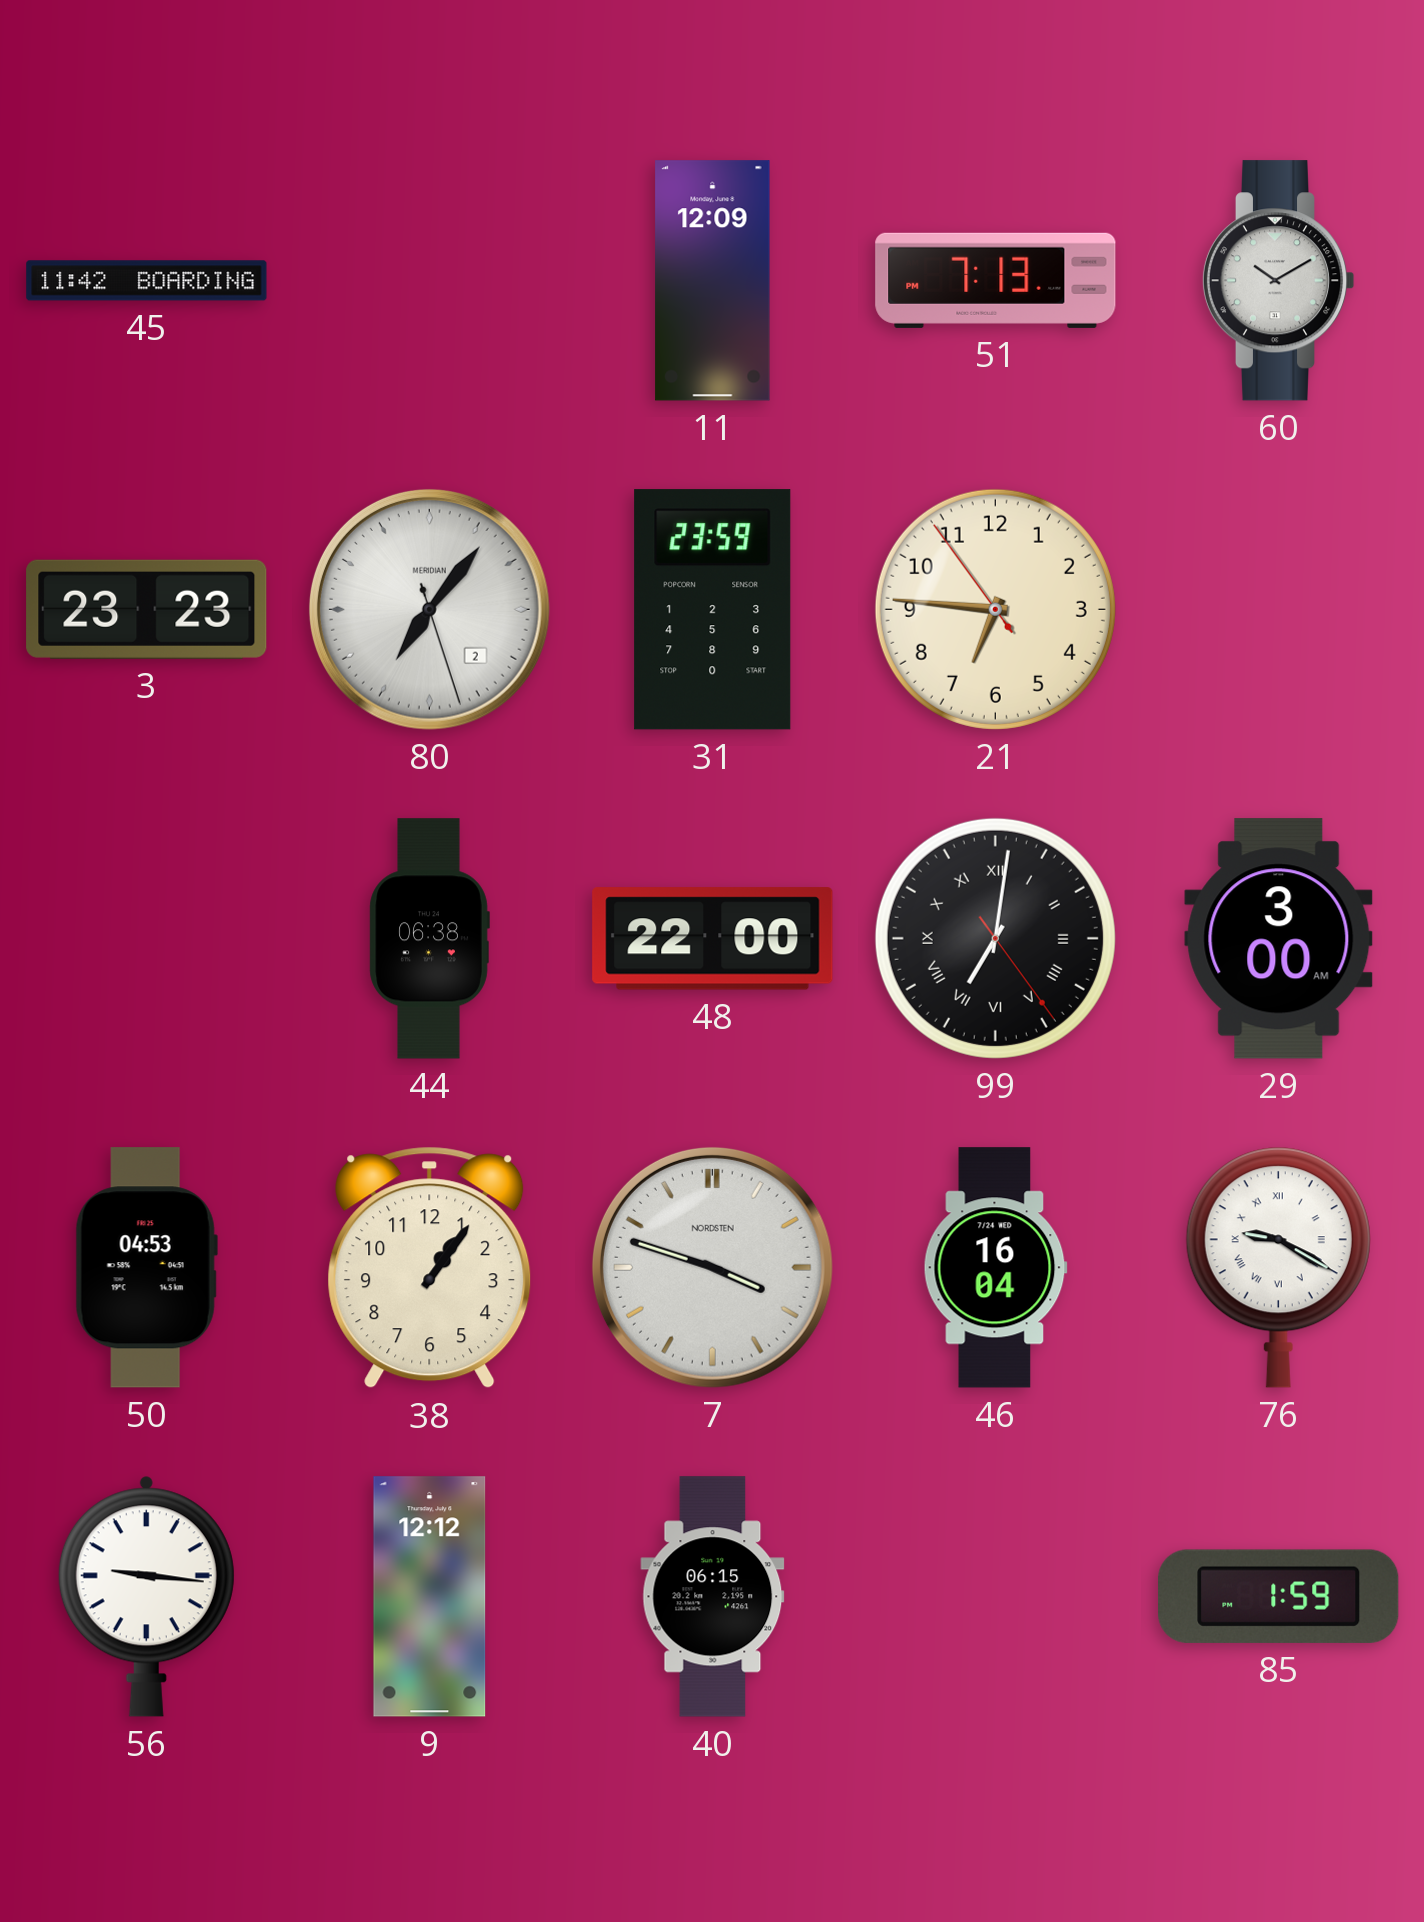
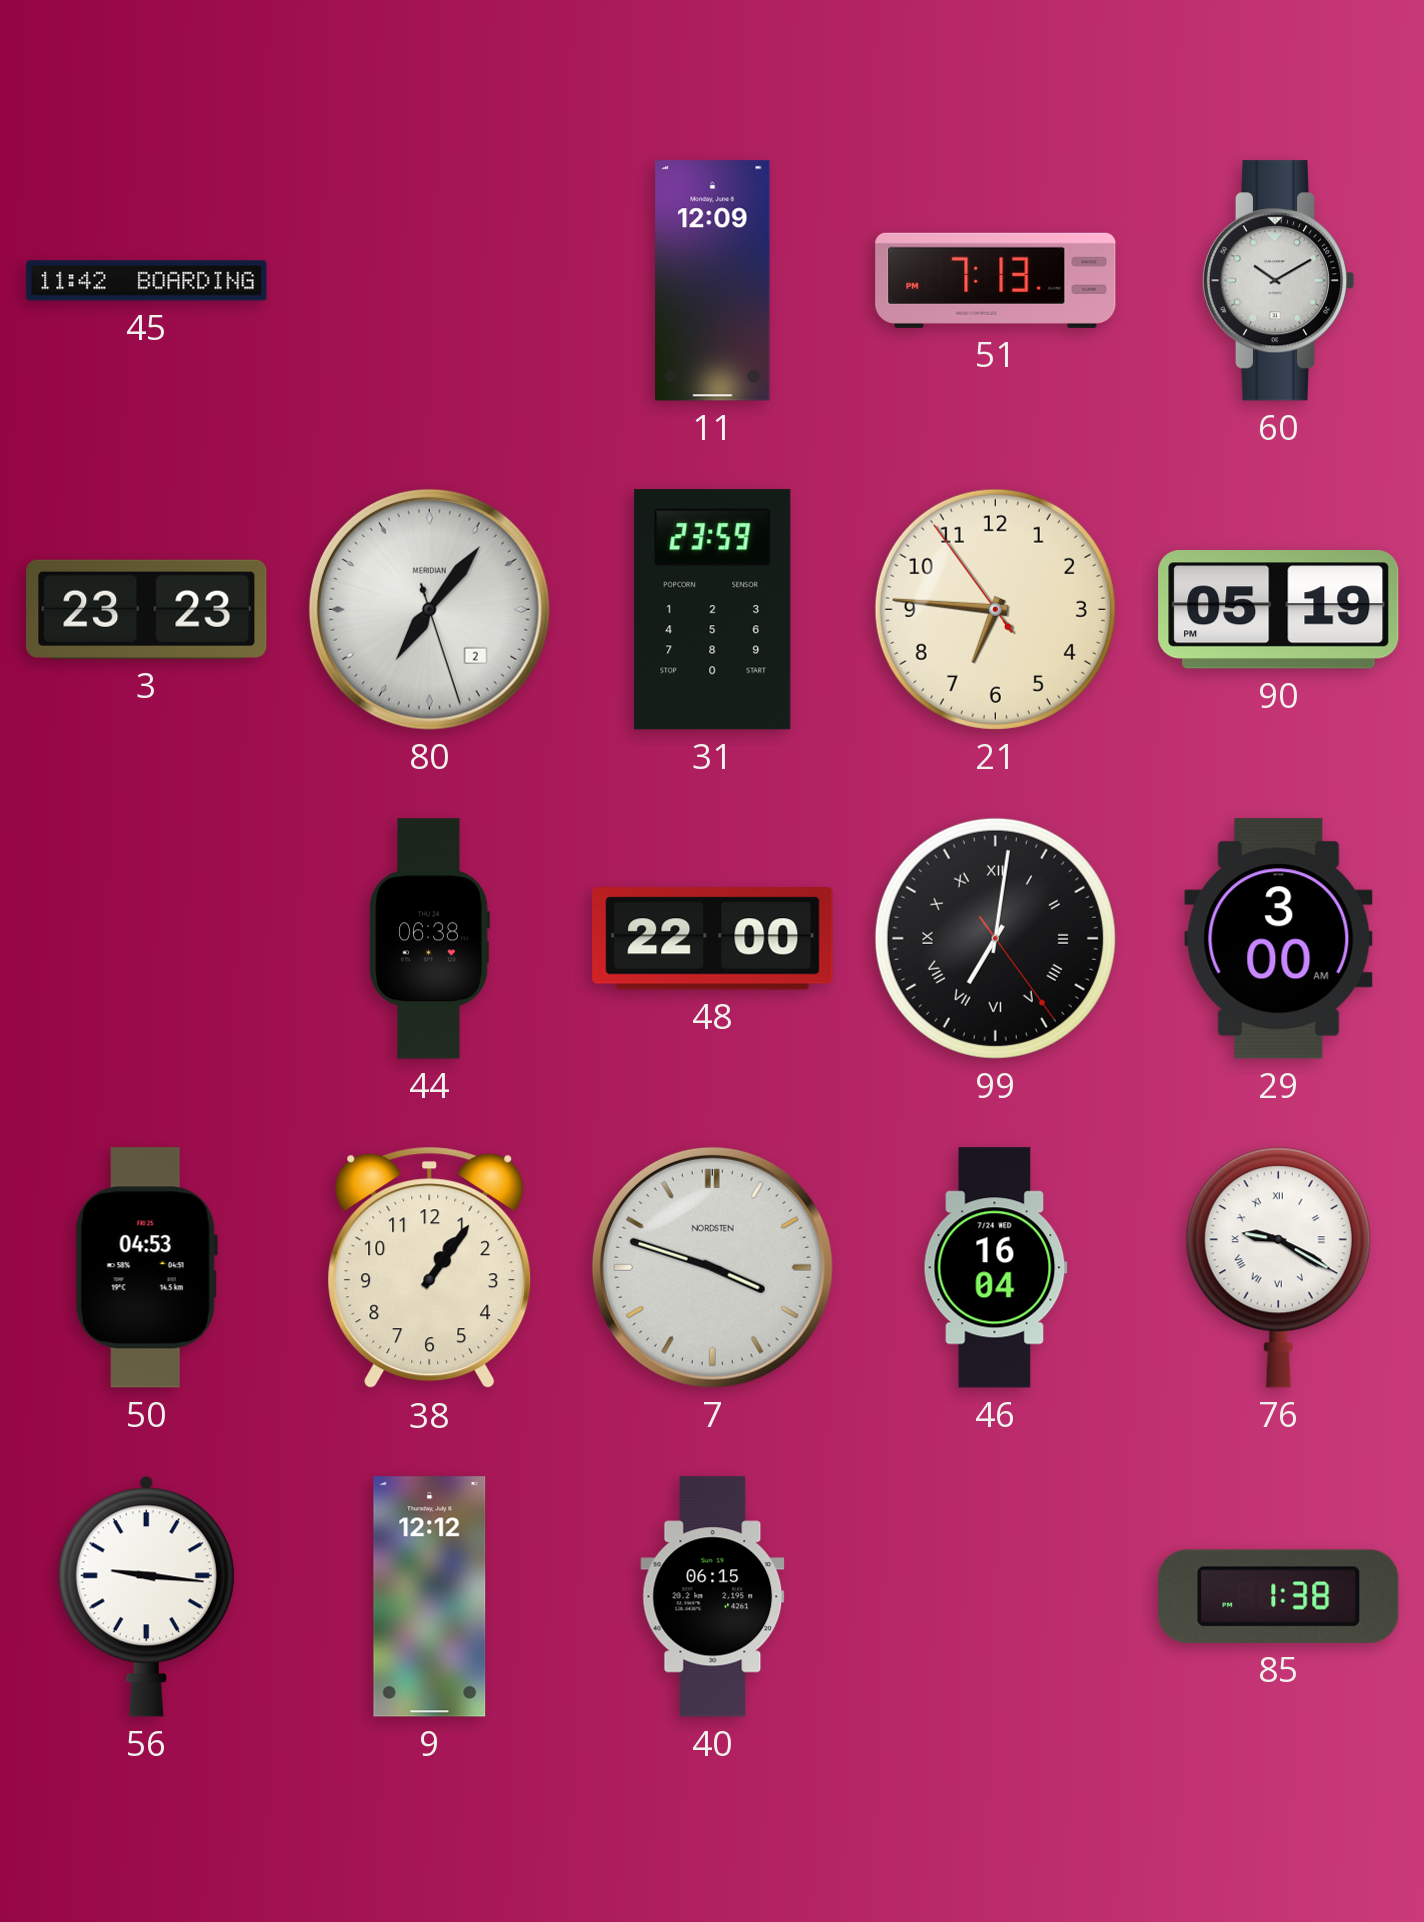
90: none -> 05:19
85: 1:59 -> 1:38
